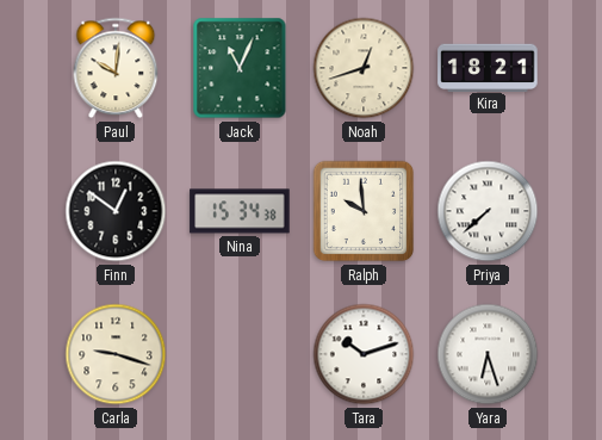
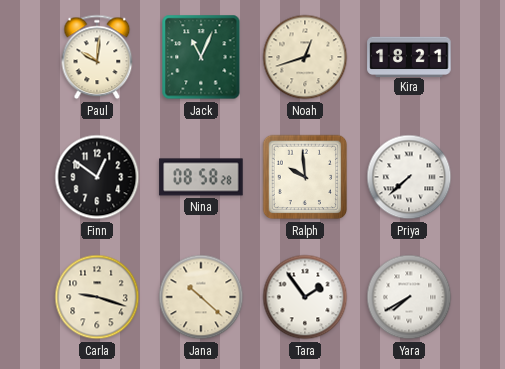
Nina: 15:34 -> 08:58
Jana: none -> 10:22
Tara: 10:12 -> 1:54
Yara: 6:27 -> 7:40
